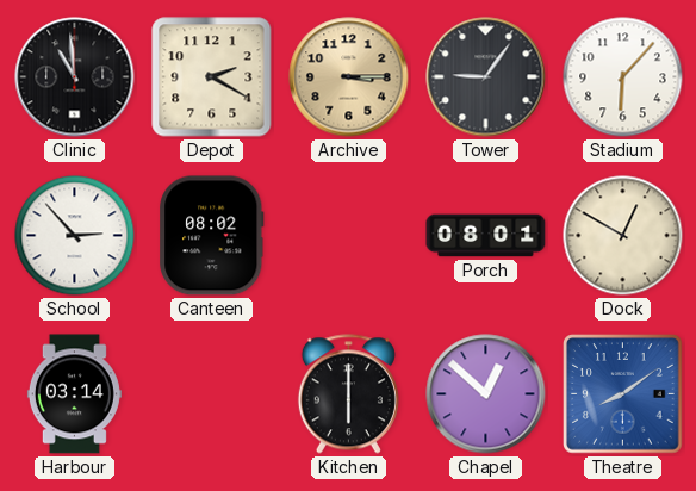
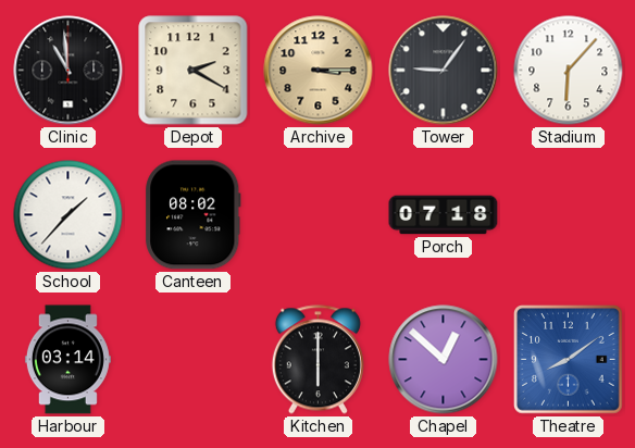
School: 2:53 -> 1:37
Porch: 08:01 -> 07:18
Dock: 12:50 -> none
